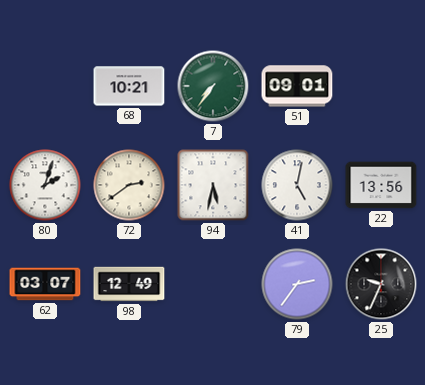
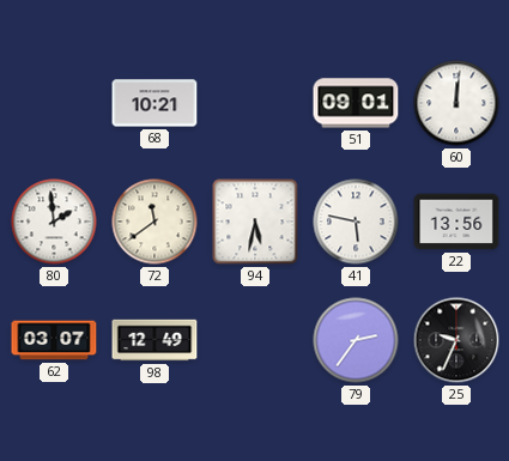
7: 7:36 -> none
60: none -> 12:01
80: 2:03 -> 1:59
72: 2:39 -> 11:39
41: 5:02 -> 5:47
